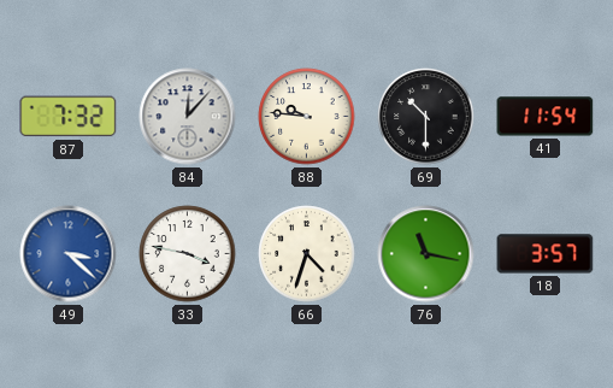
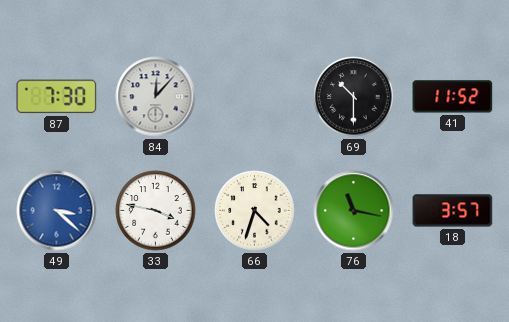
87: 7:32 -> 7:30
88: 9:46 -> none
41: 11:54 -> 11:52
